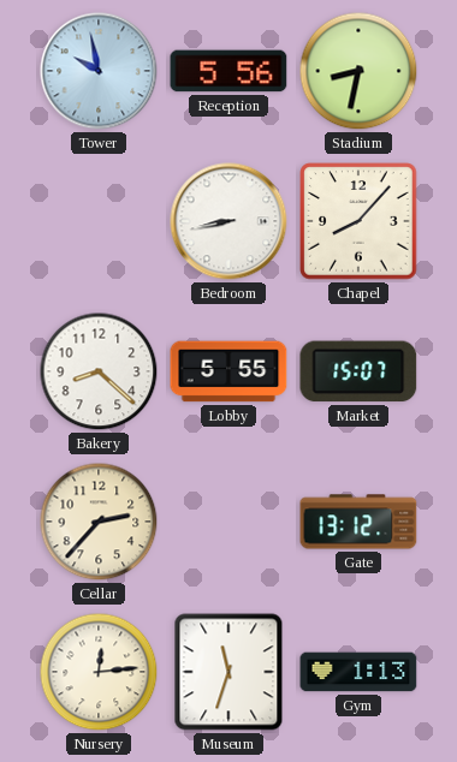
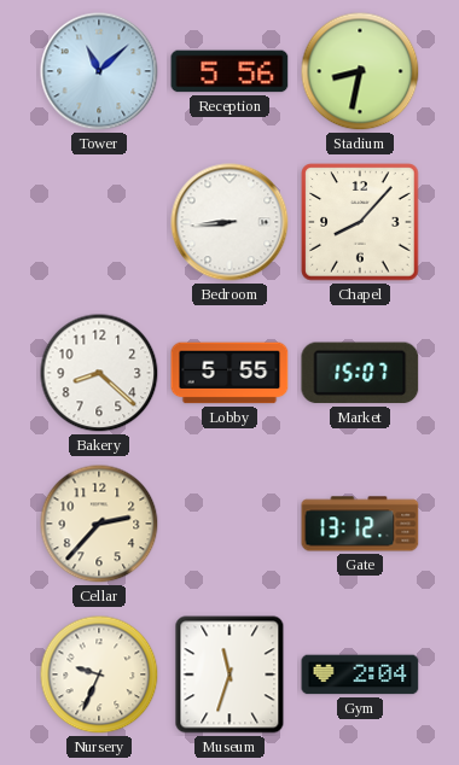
Tower: 9:58 -> 11:08
Bedroom: 8:43 -> 8:44
Nursery: 12:14 -> 9:34
Gym: 1:13 -> 2:04
